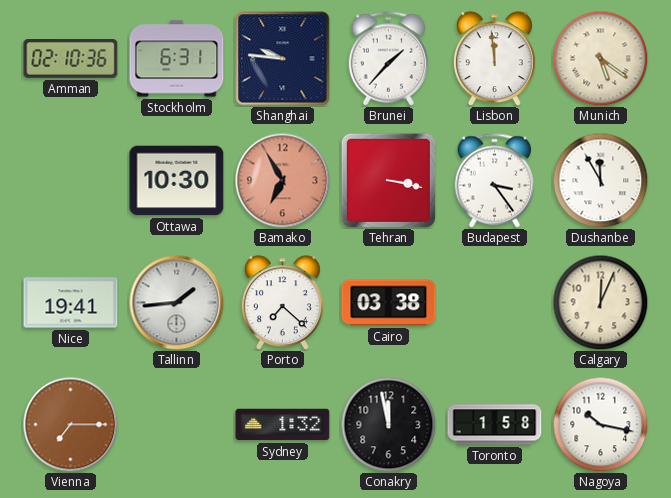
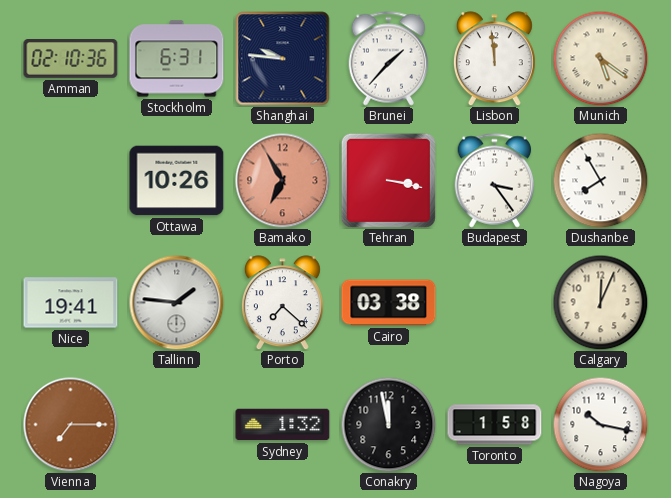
Ottawa: 10:30 -> 10:26
Dushanbe: 11:55 -> 7:55
Tallinn: 1:44 -> 1:46
